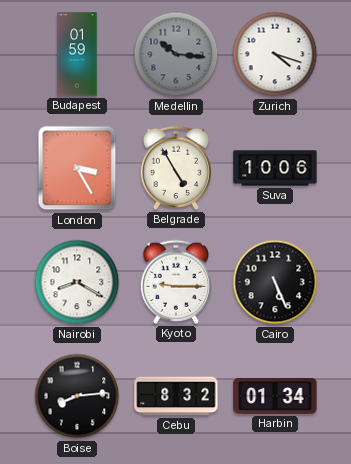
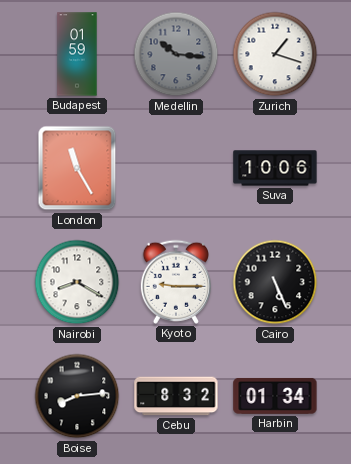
Zurich: 4:18 -> 1:18
London: 3:25 -> 11:25
Belgrade: 4:55 -> none
